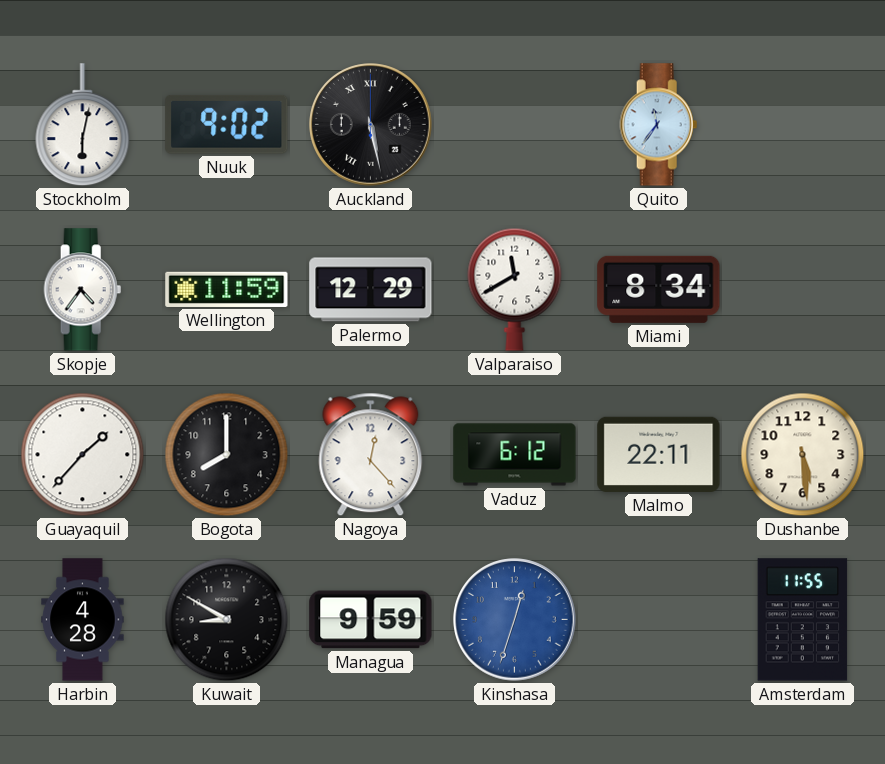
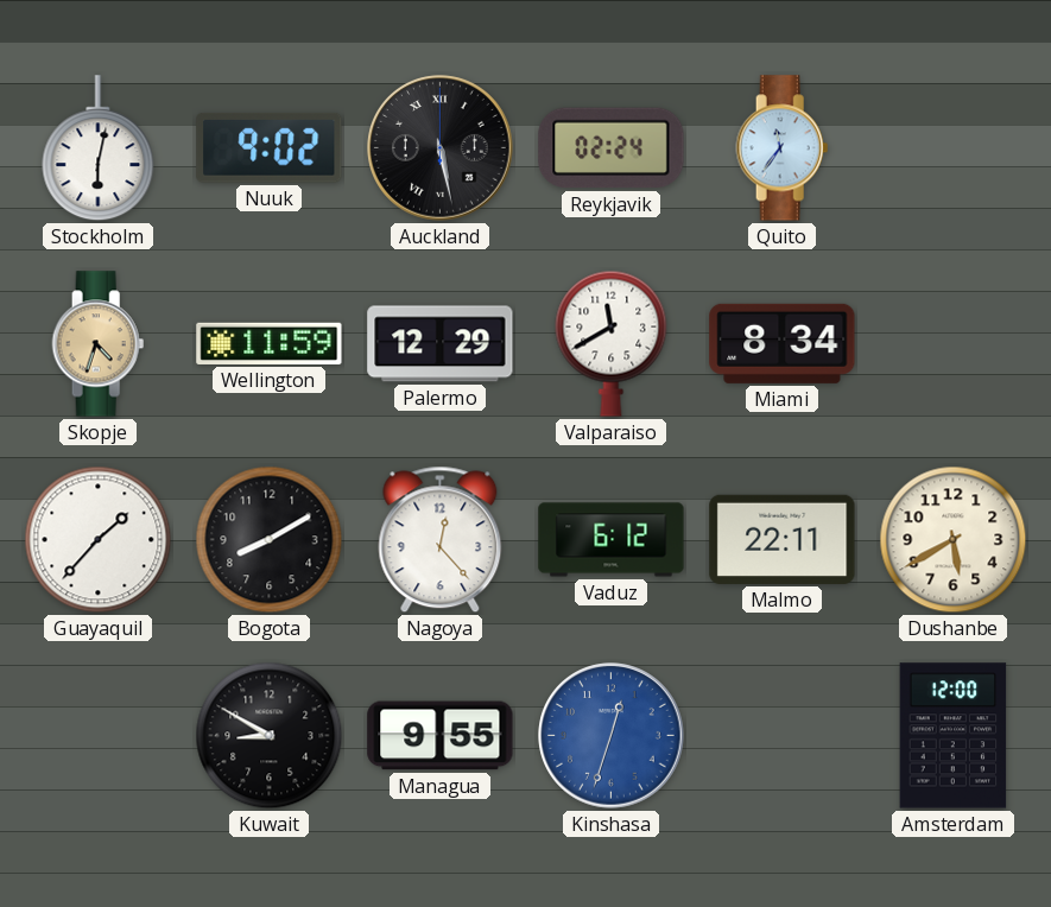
Reykjavik: none -> 02:24
Skopje: 4:36 -> 4:33
Skopje dial: white -> champagne
Bogota: 8:00 -> 8:10
Dushanbe: 5:29 -> 5:40
Harbin: 4:28 -> none
Managua: 9:59 -> 9:55
Amsterdam: 11:55 -> 12:00
